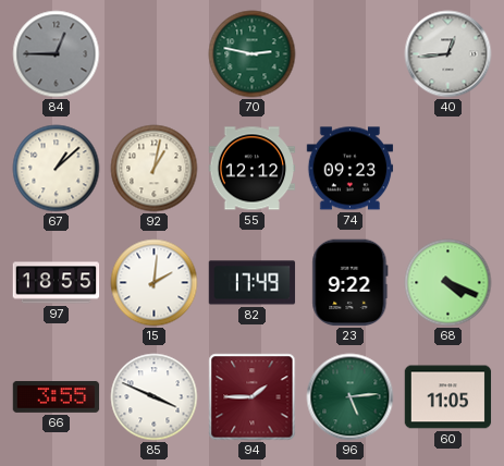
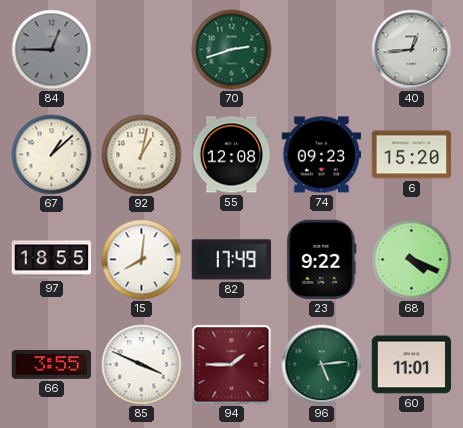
70: 2:47 -> 2:42
55: 12:12 -> 12:08
6: none -> 15:20
15: 2:01 -> 8:01
60: 11:05 -> 11:01
